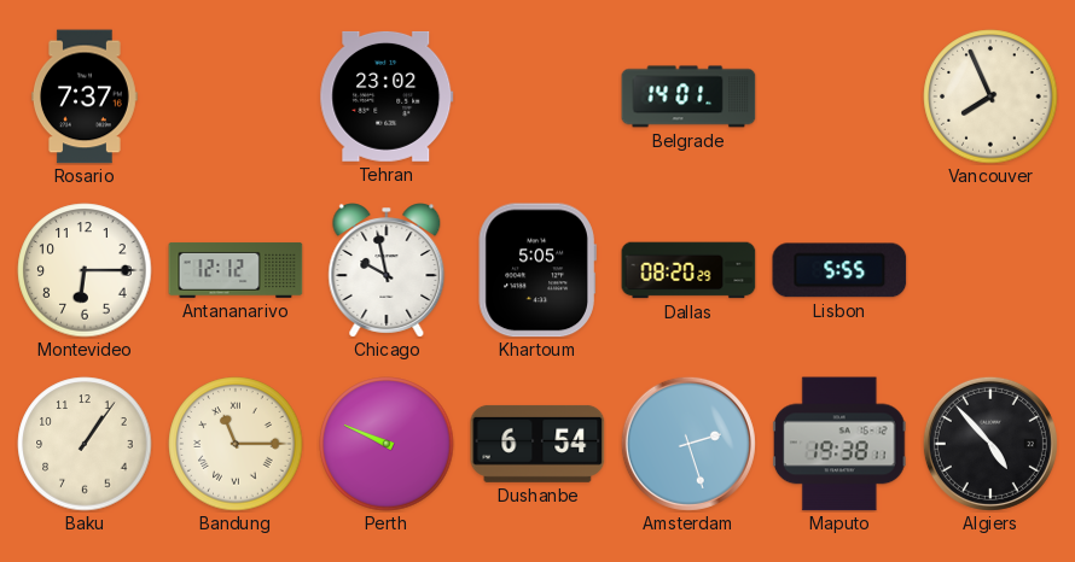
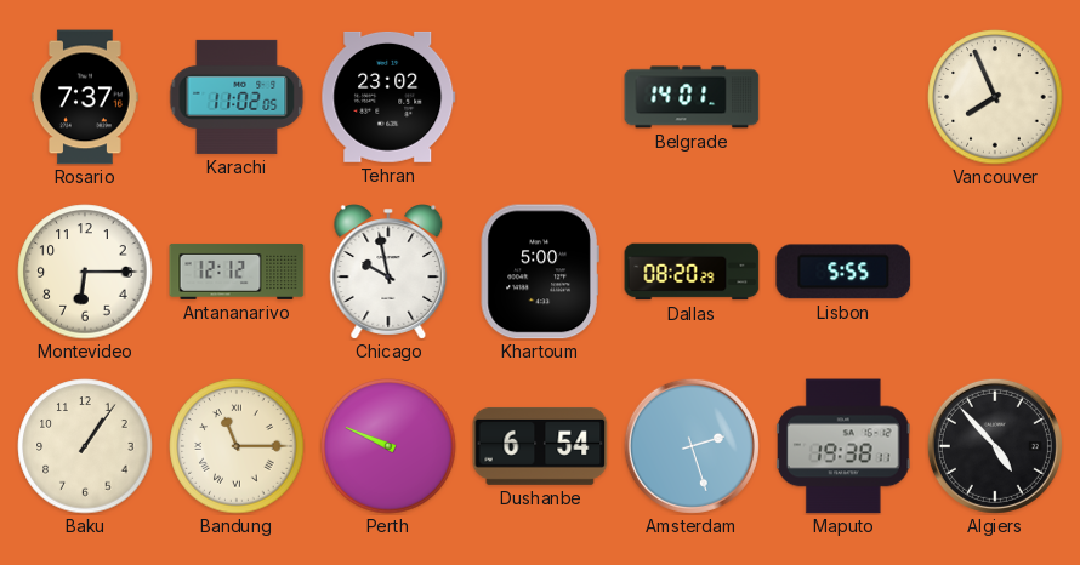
Karachi: none -> 11:02
Khartoum: 5:05 -> 5:00
